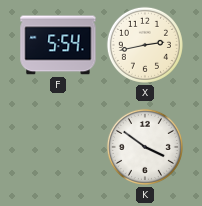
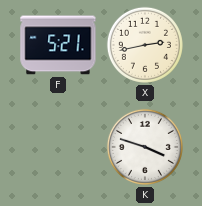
F: 5:54 -> 5:21
K: 3:51 -> 3:48
